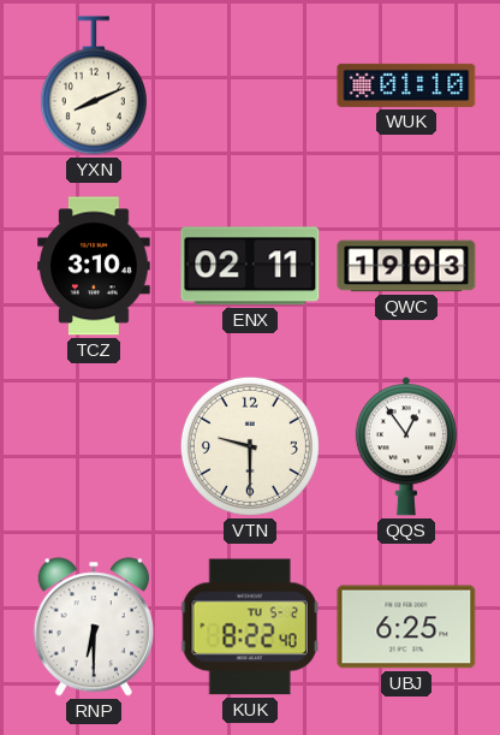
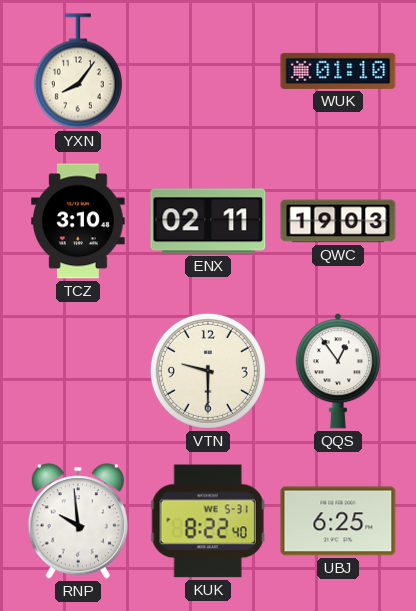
YXN: 8:11 -> 8:06
RNP: 6:30 -> 9:59
KUK date: TU 5-2 -> WE 5-31
